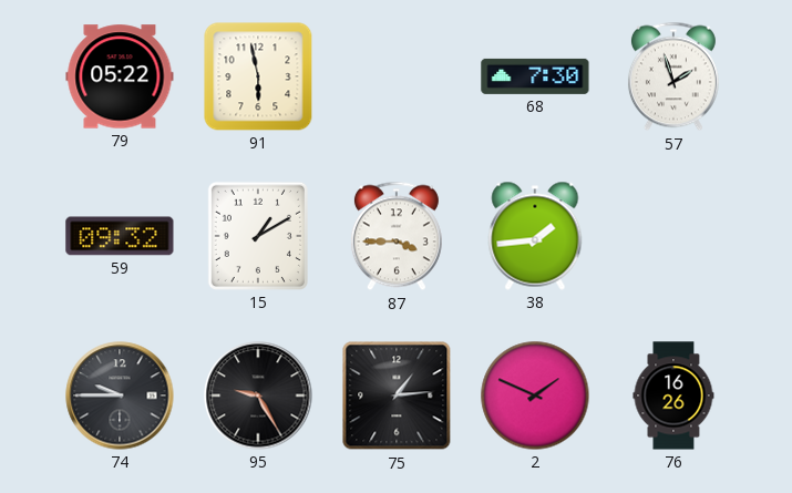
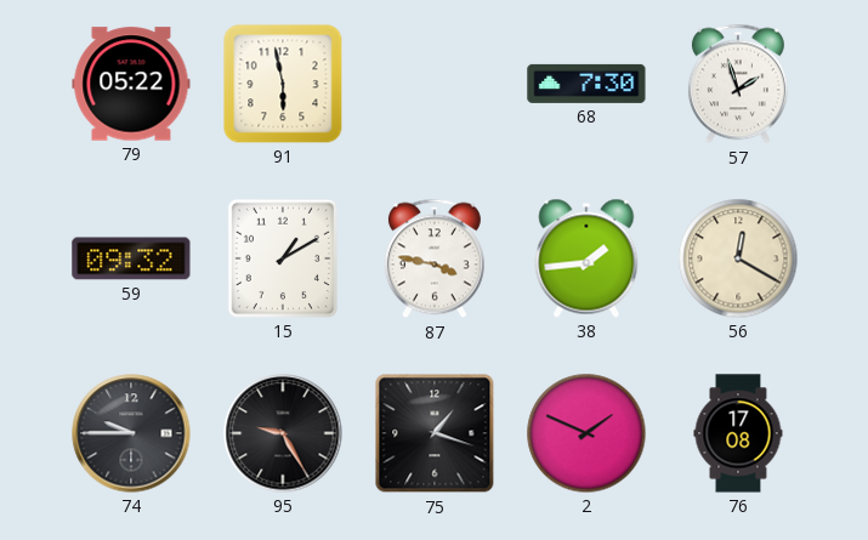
87: 3:45 -> 3:47
56: none -> 12:20
75: 1:14 -> 1:18
76: 16:26 -> 17:08
